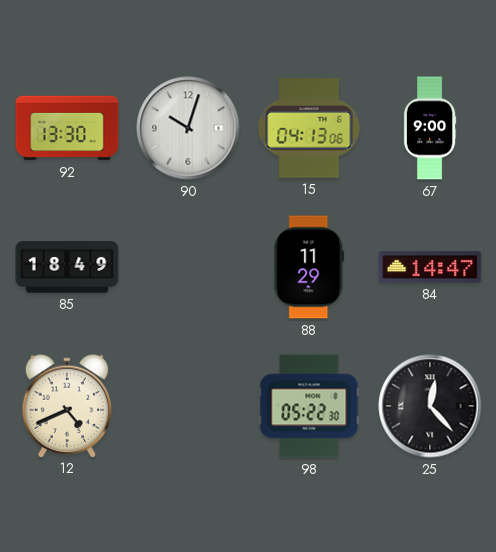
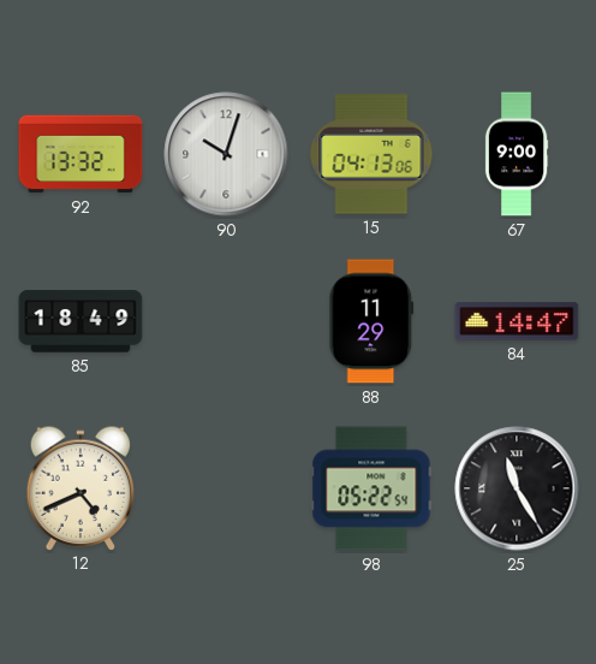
92: 13:30 -> 13:32
98: 05:22:30 -> 05:22:54
25: 12:23 -> 11:25
